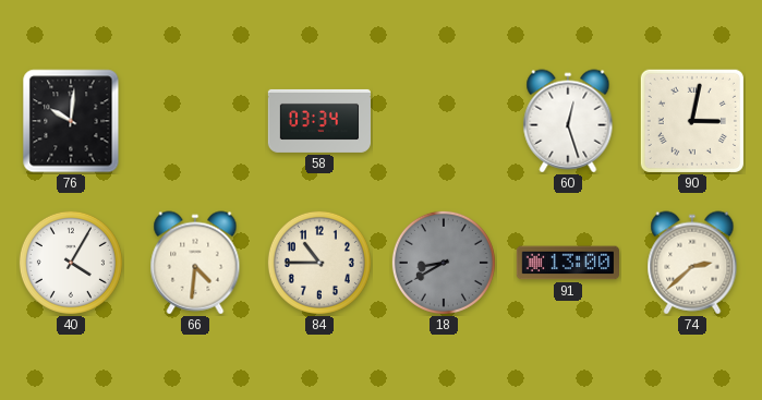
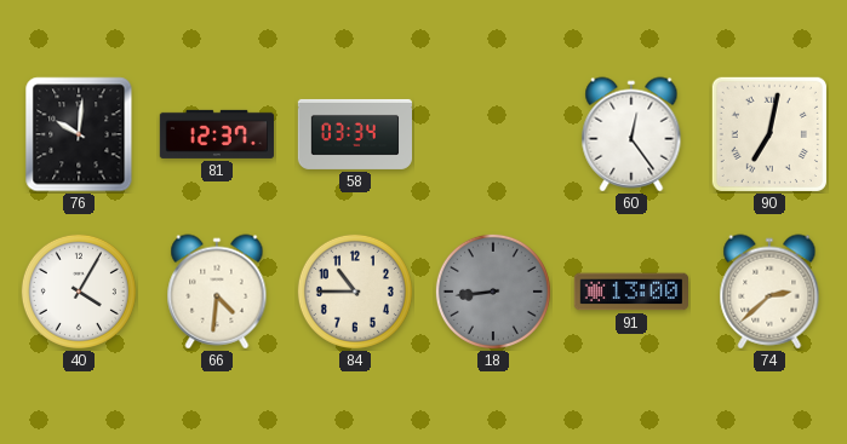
81: none -> 12:37
60: 12:27 -> 12:24
90: 3:02 -> 7:02
18: 8:40 -> 8:44
